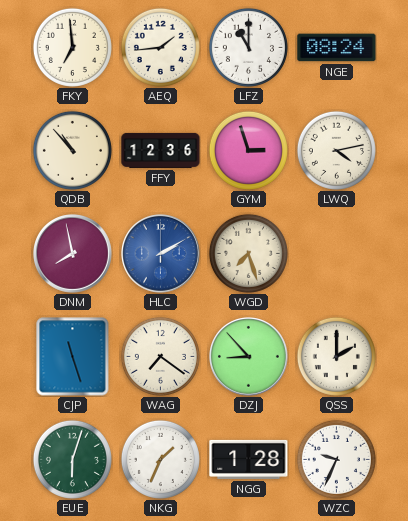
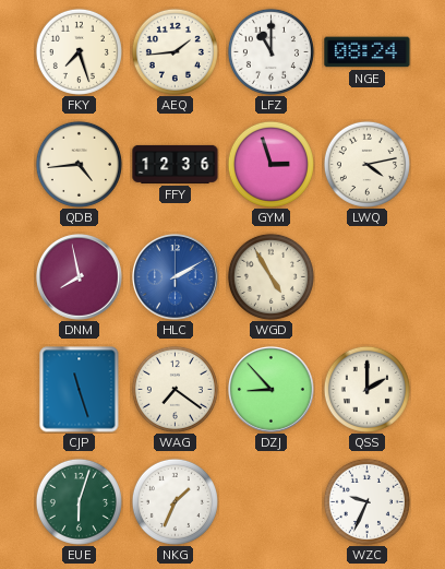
FKY: 6:59 -> 7:27
QDB: 10:53 -> 4:44
WGD: 7:27 -> 4:55
NGG: 1:28 -> none
